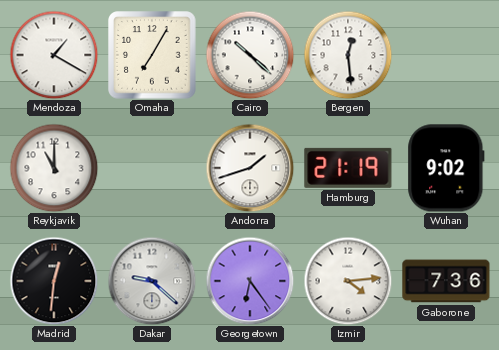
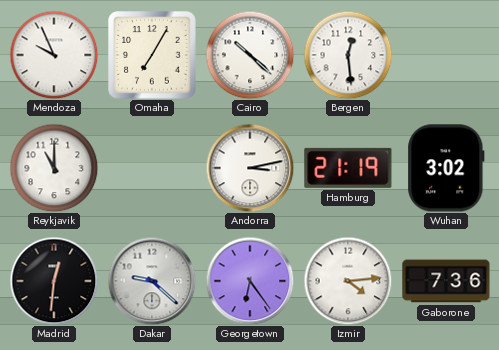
Mendoza: 1:20 -> 9:56
Andorra: 1:42 -> 3:13
Wuhan: 9:02 -> 3:02
